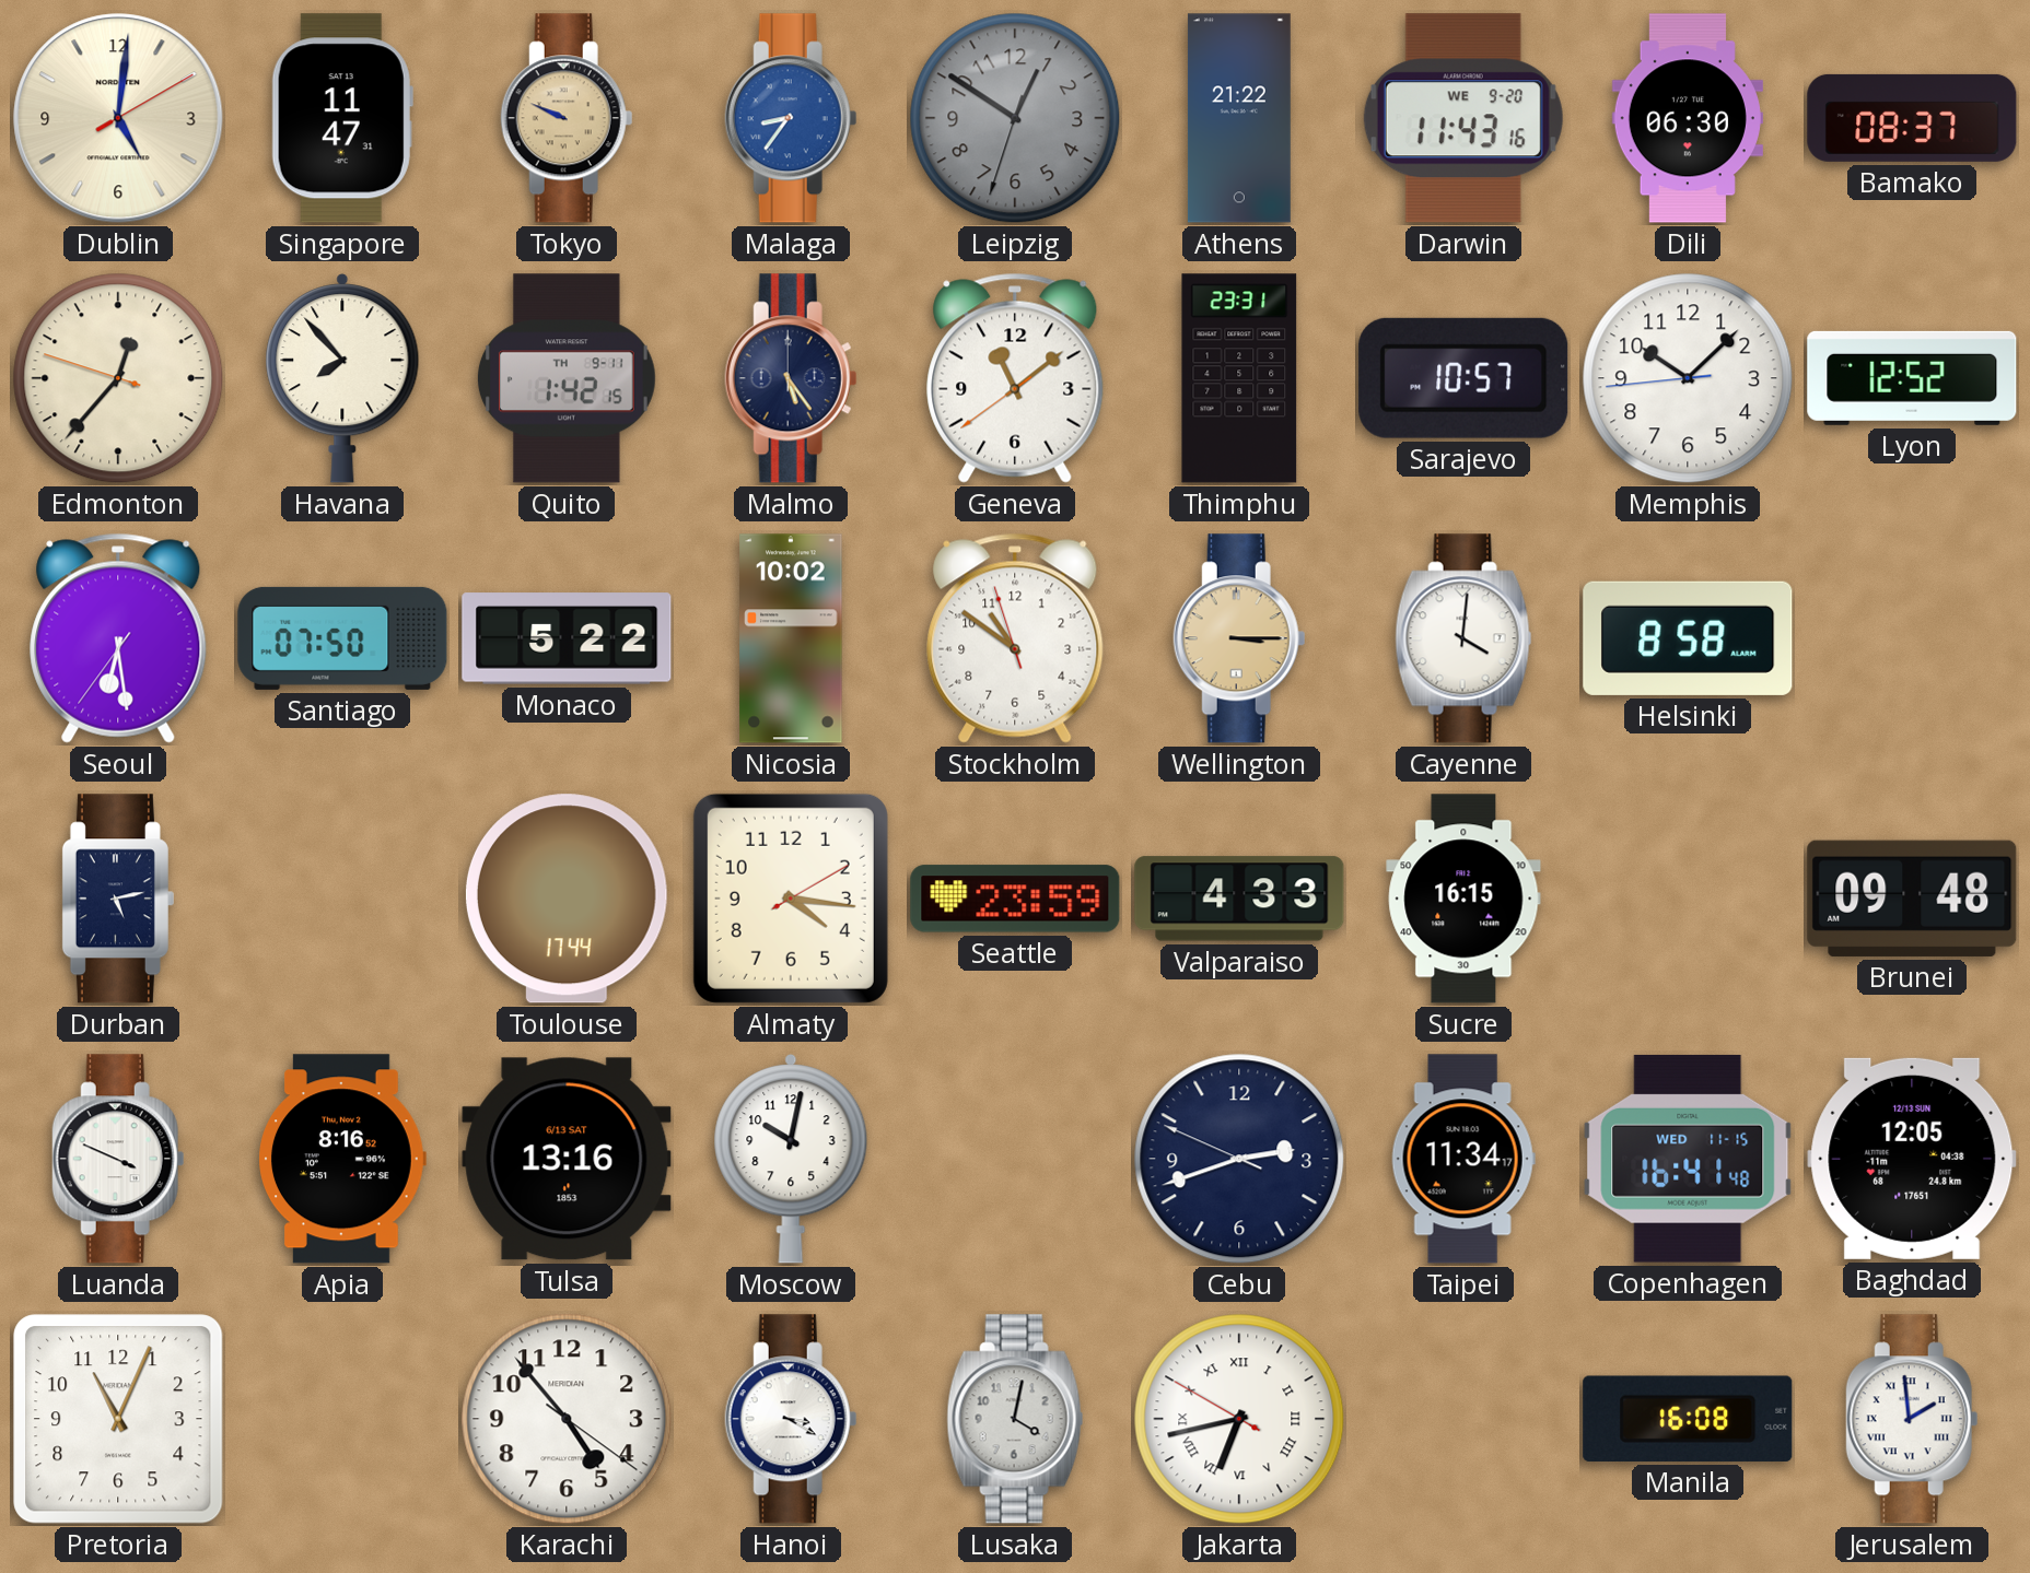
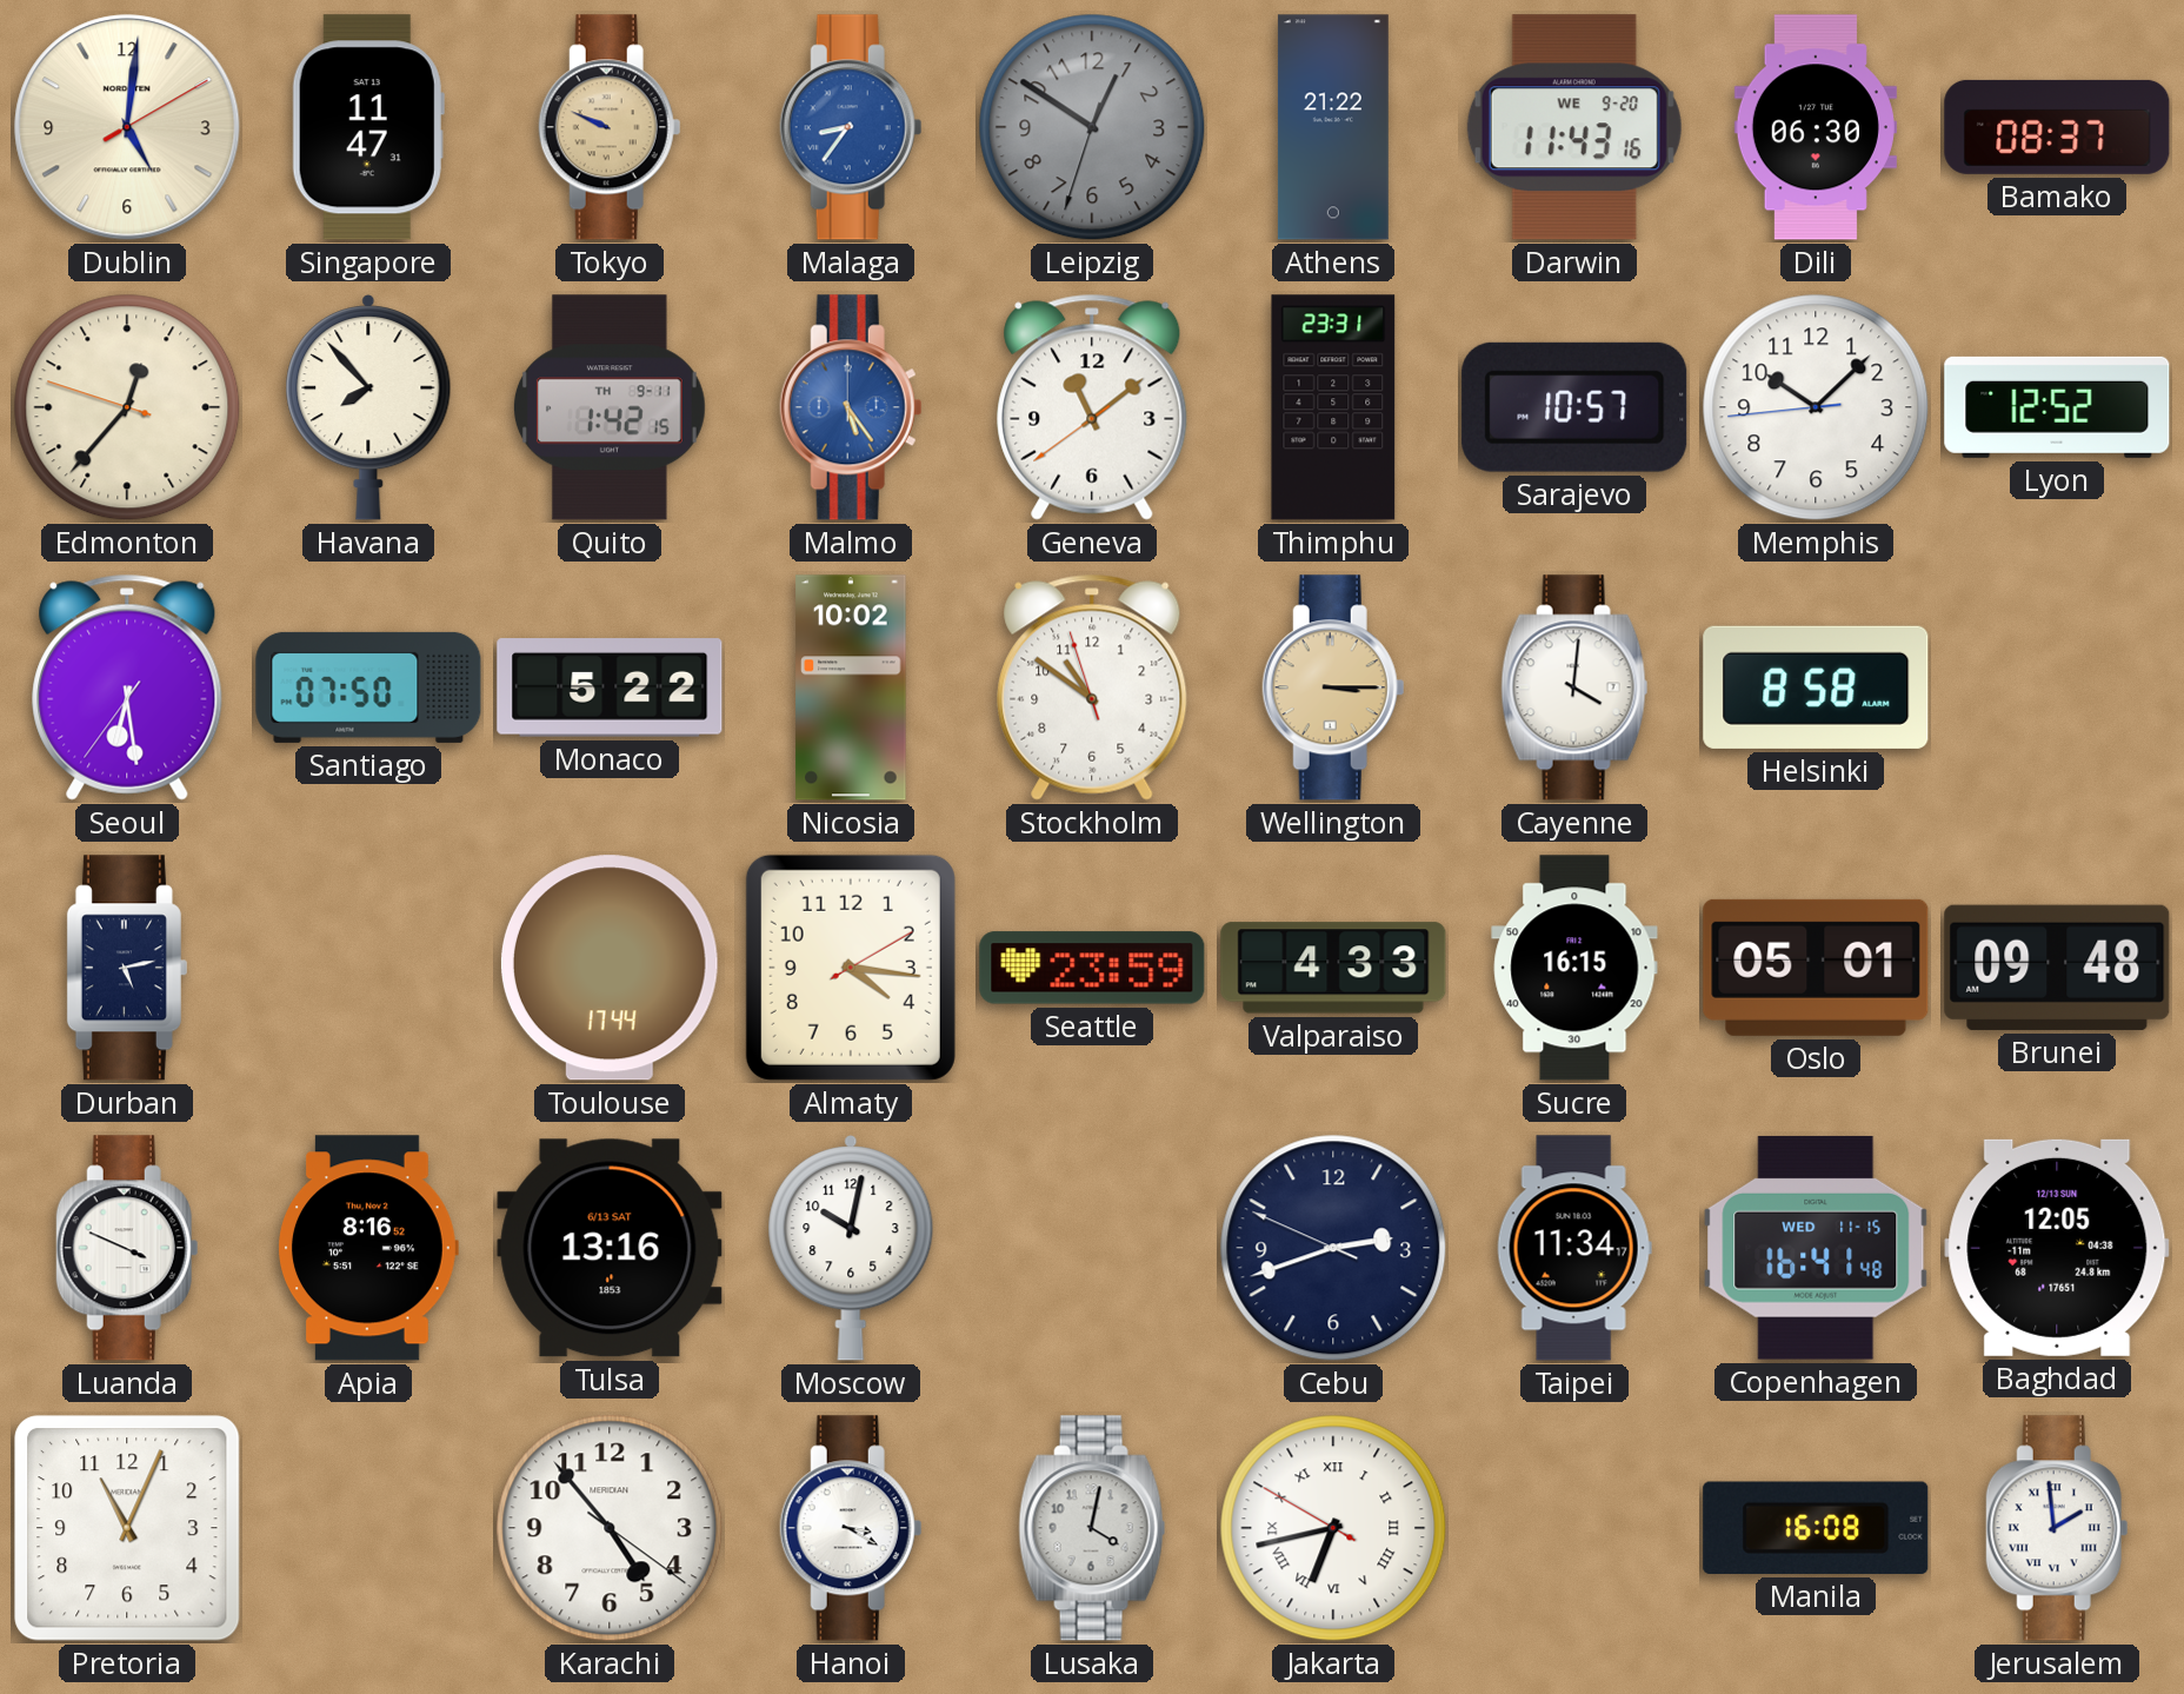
Malmo dial: navy -> blue
Oslo: none -> 05:01
